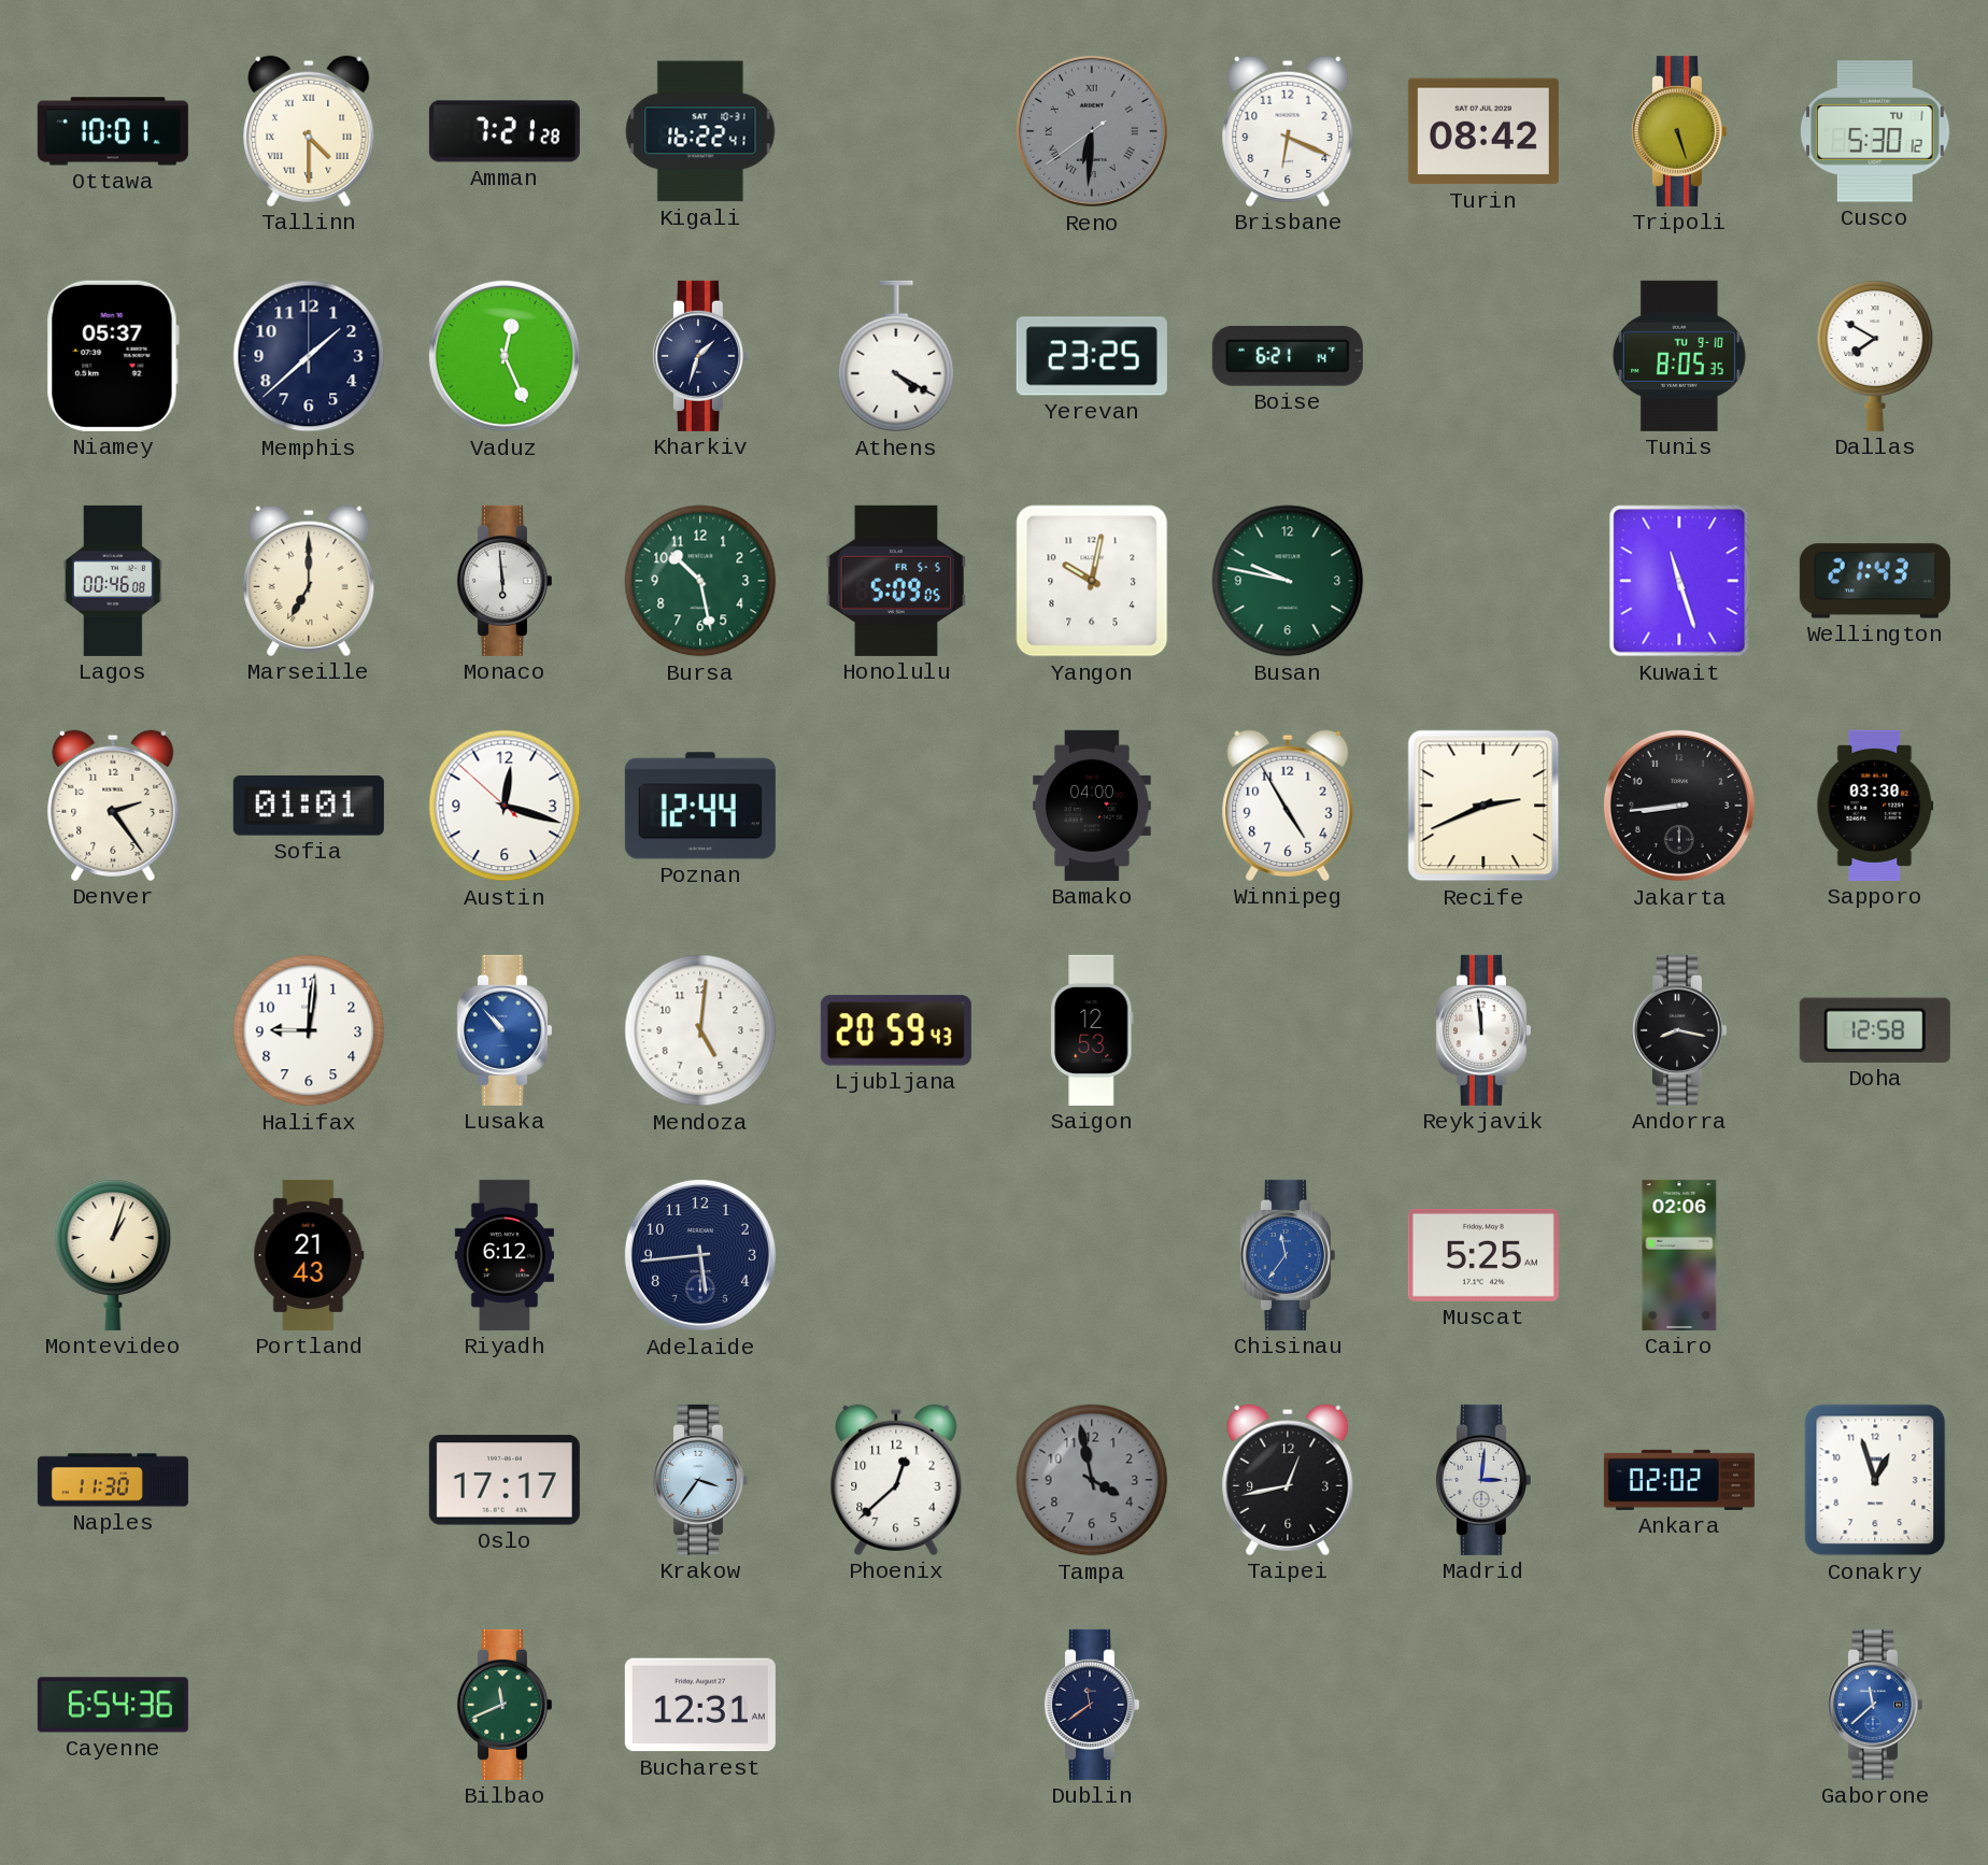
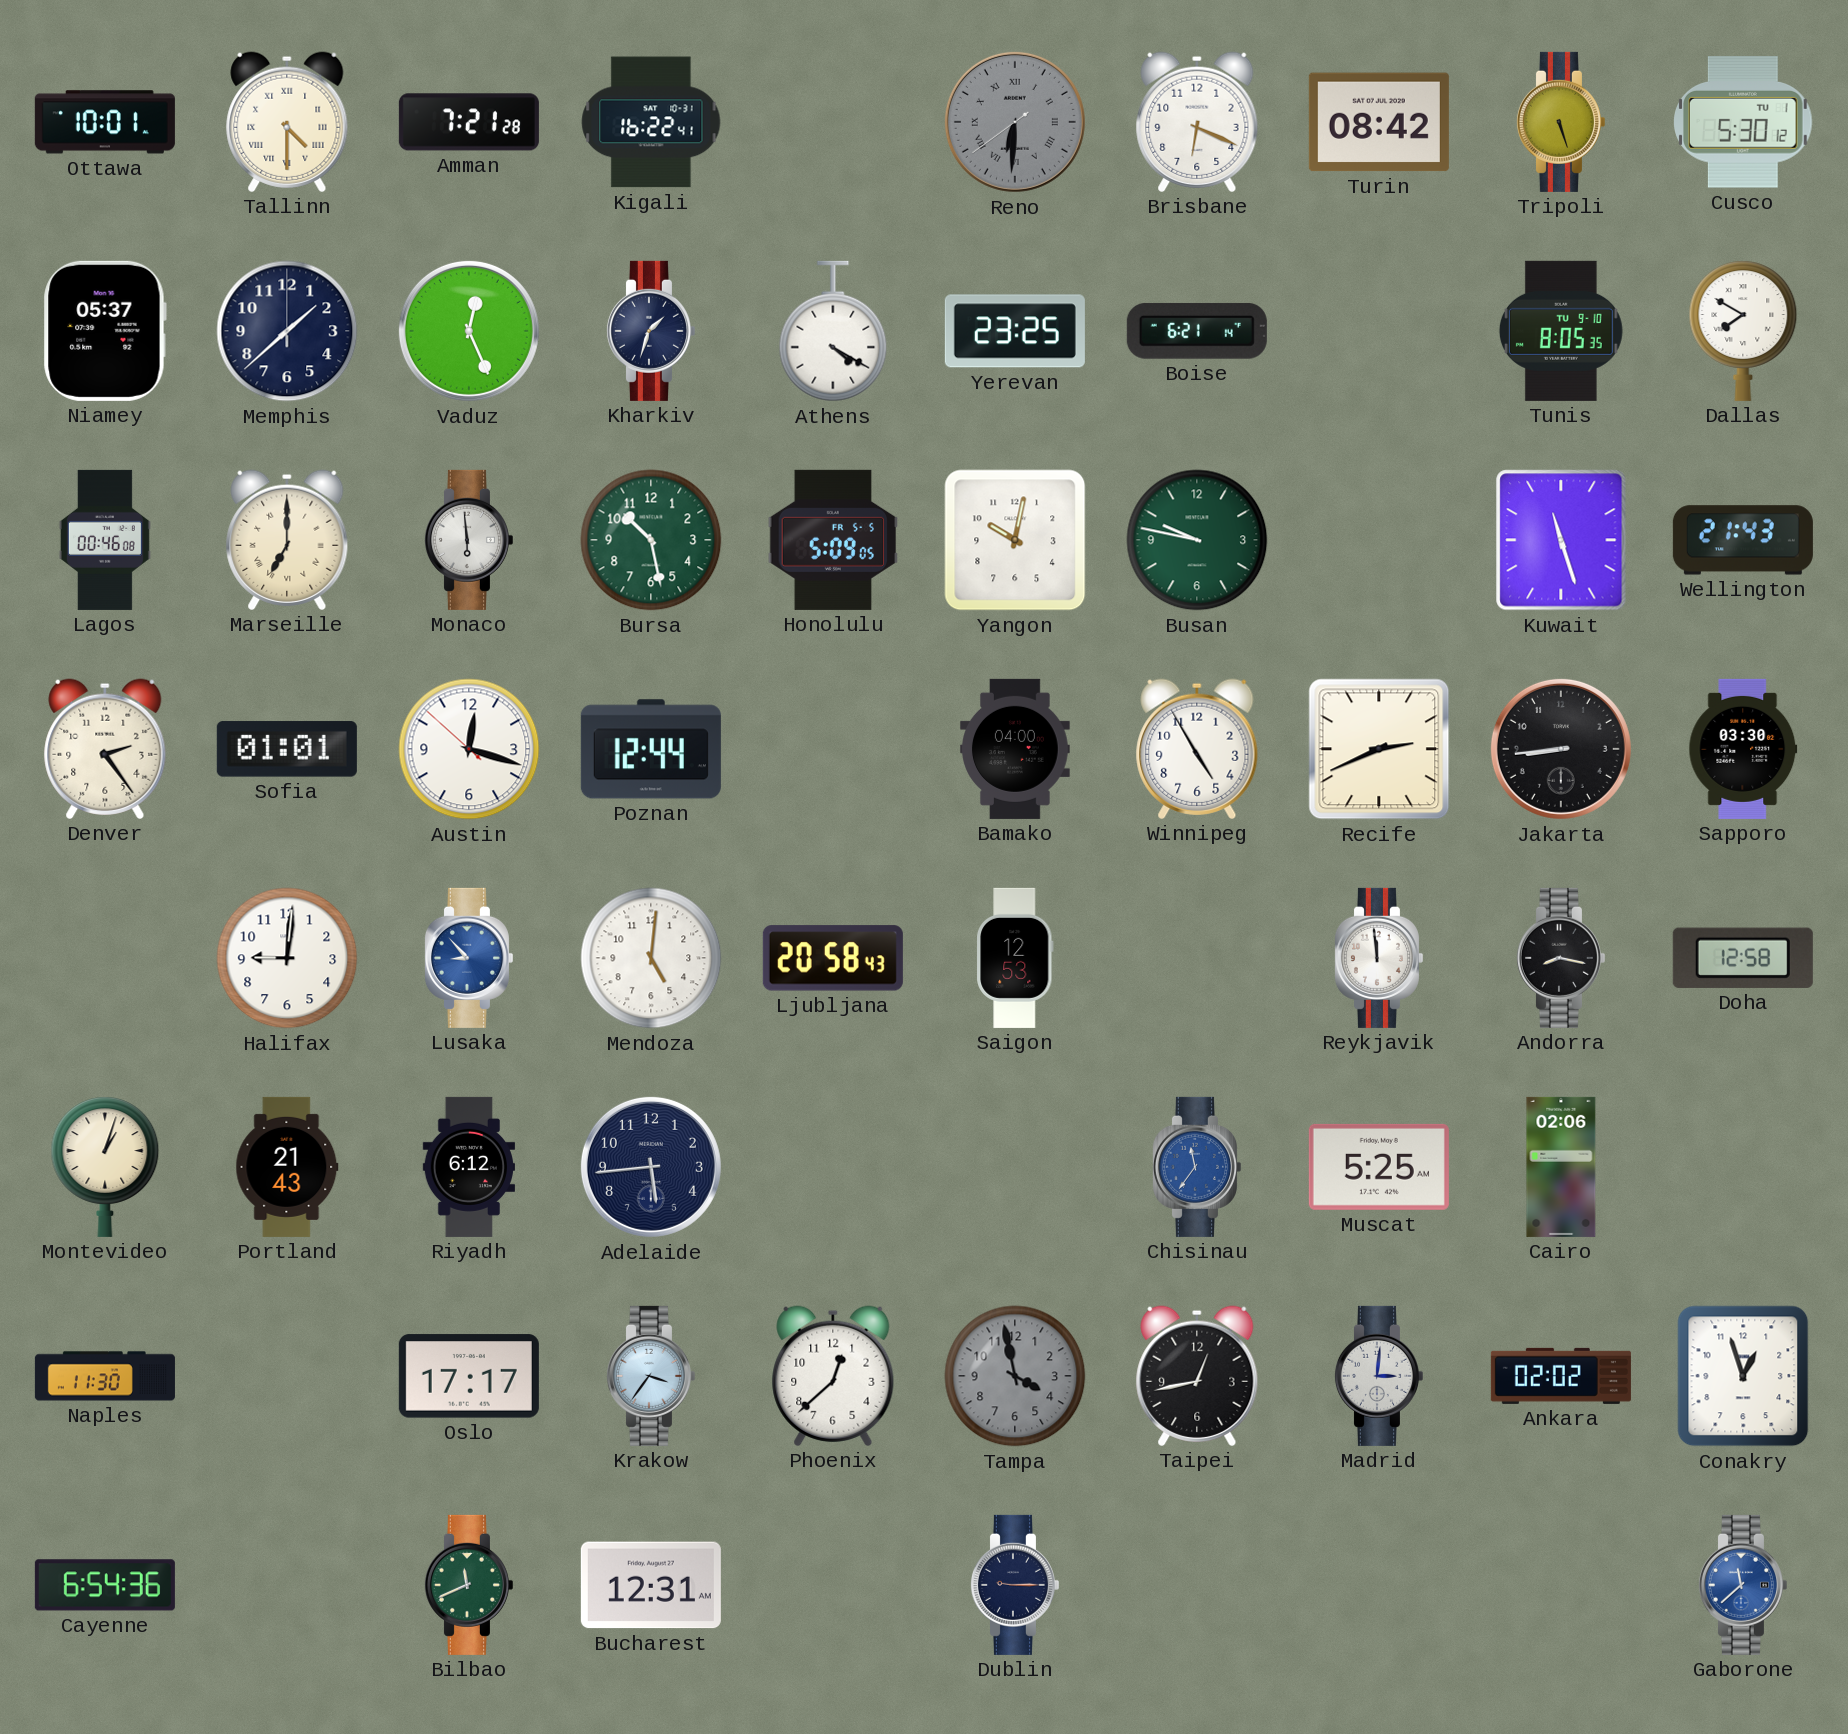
Lusaka: 10:53 -> 8:53
Ljubljana: 20:59 -> 20:58
Dublin: 11:39 -> 9:15
